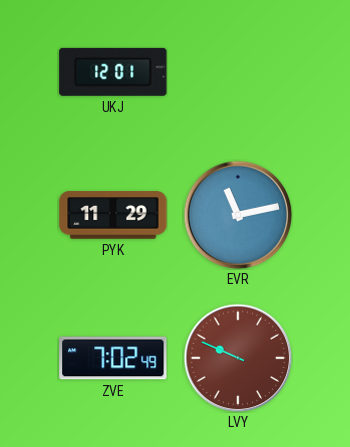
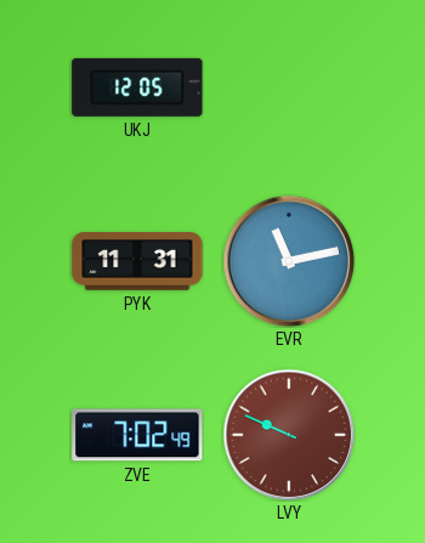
UKJ: 12:01 -> 12:05
PYK: 11:29 -> 11:31
